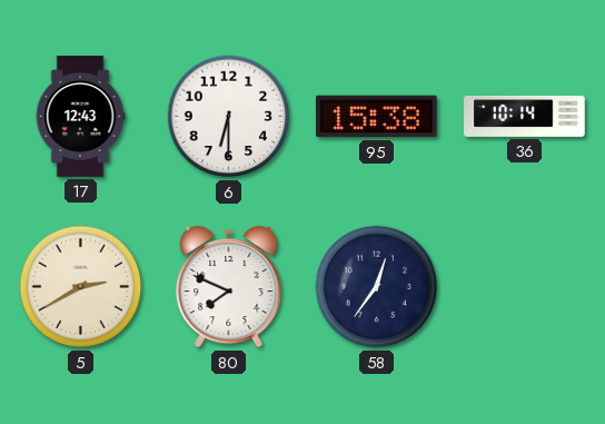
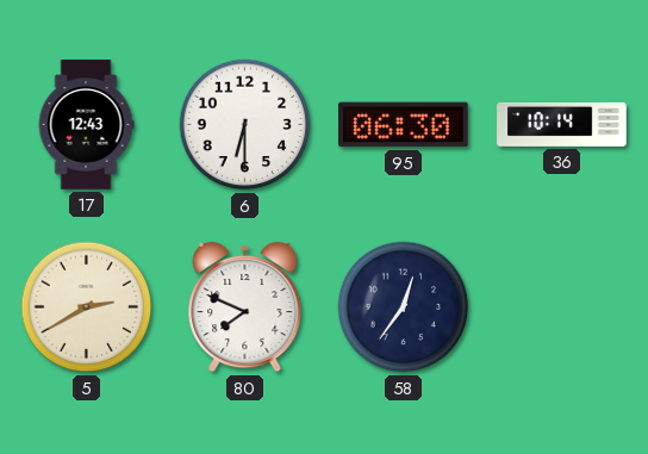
95: 15:38 -> 06:30
